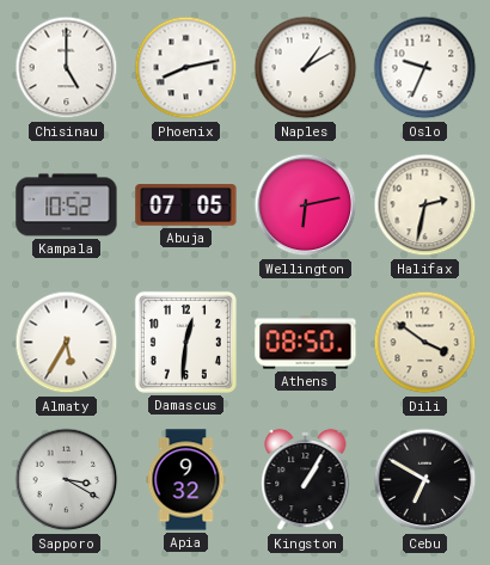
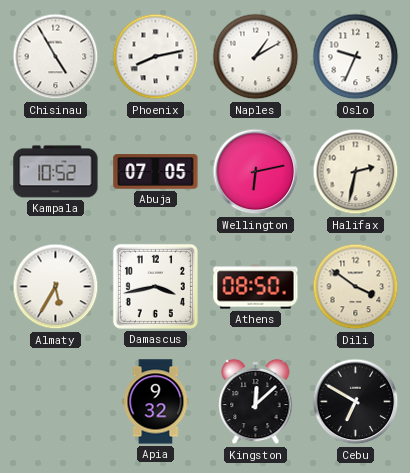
Chisinau: 5:00 -> 4:55
Damascus: 12:31 -> 3:43
Sapporo: 3:20 -> none
Kingston: 1:05 -> 12:08
